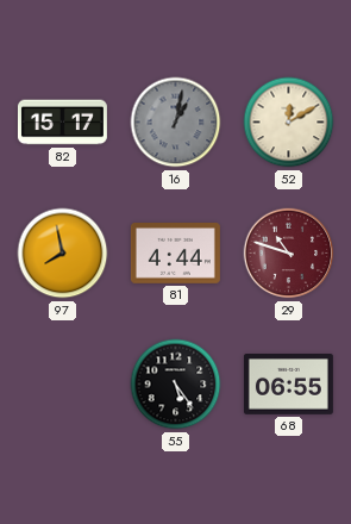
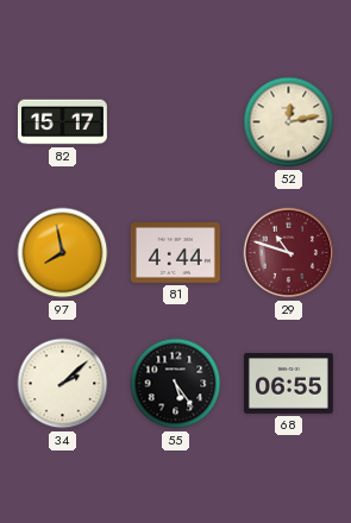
16: 1:02 -> none
52: 12:10 -> 12:13
34: none -> 2:08
